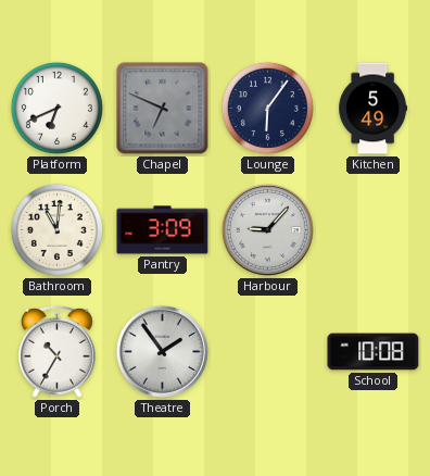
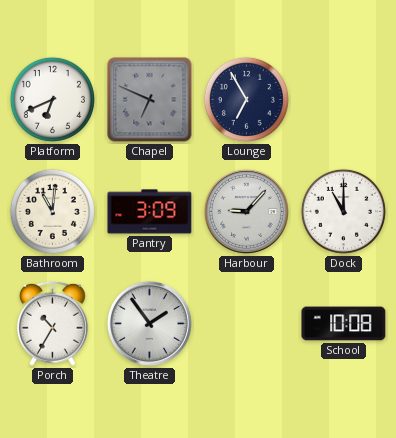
Lounge: 6:06 -> 6:55
Kitchen: 5:49 -> none
Dock: none -> 11:00
